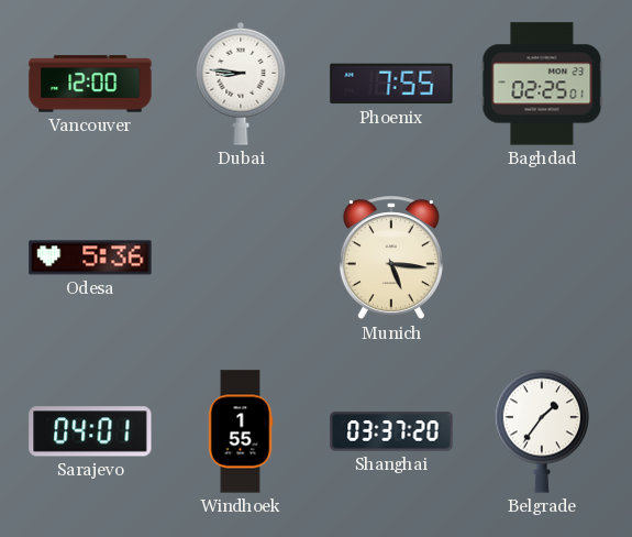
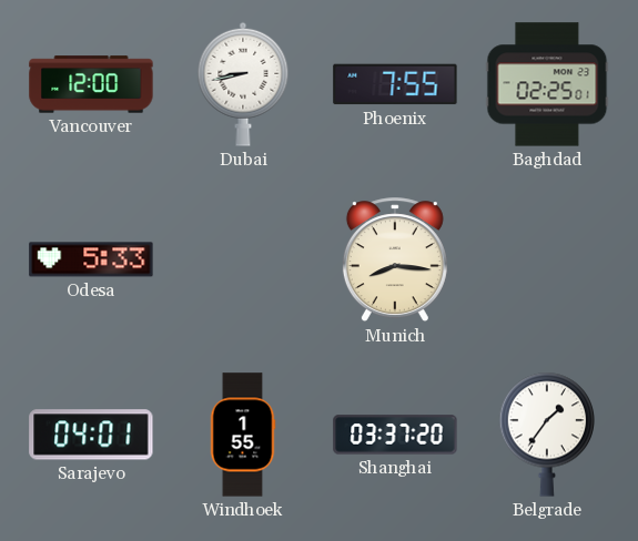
Dubai: 8:46 -> 8:43
Odesa: 5:36 -> 5:33
Munich: 5:16 -> 8:16
